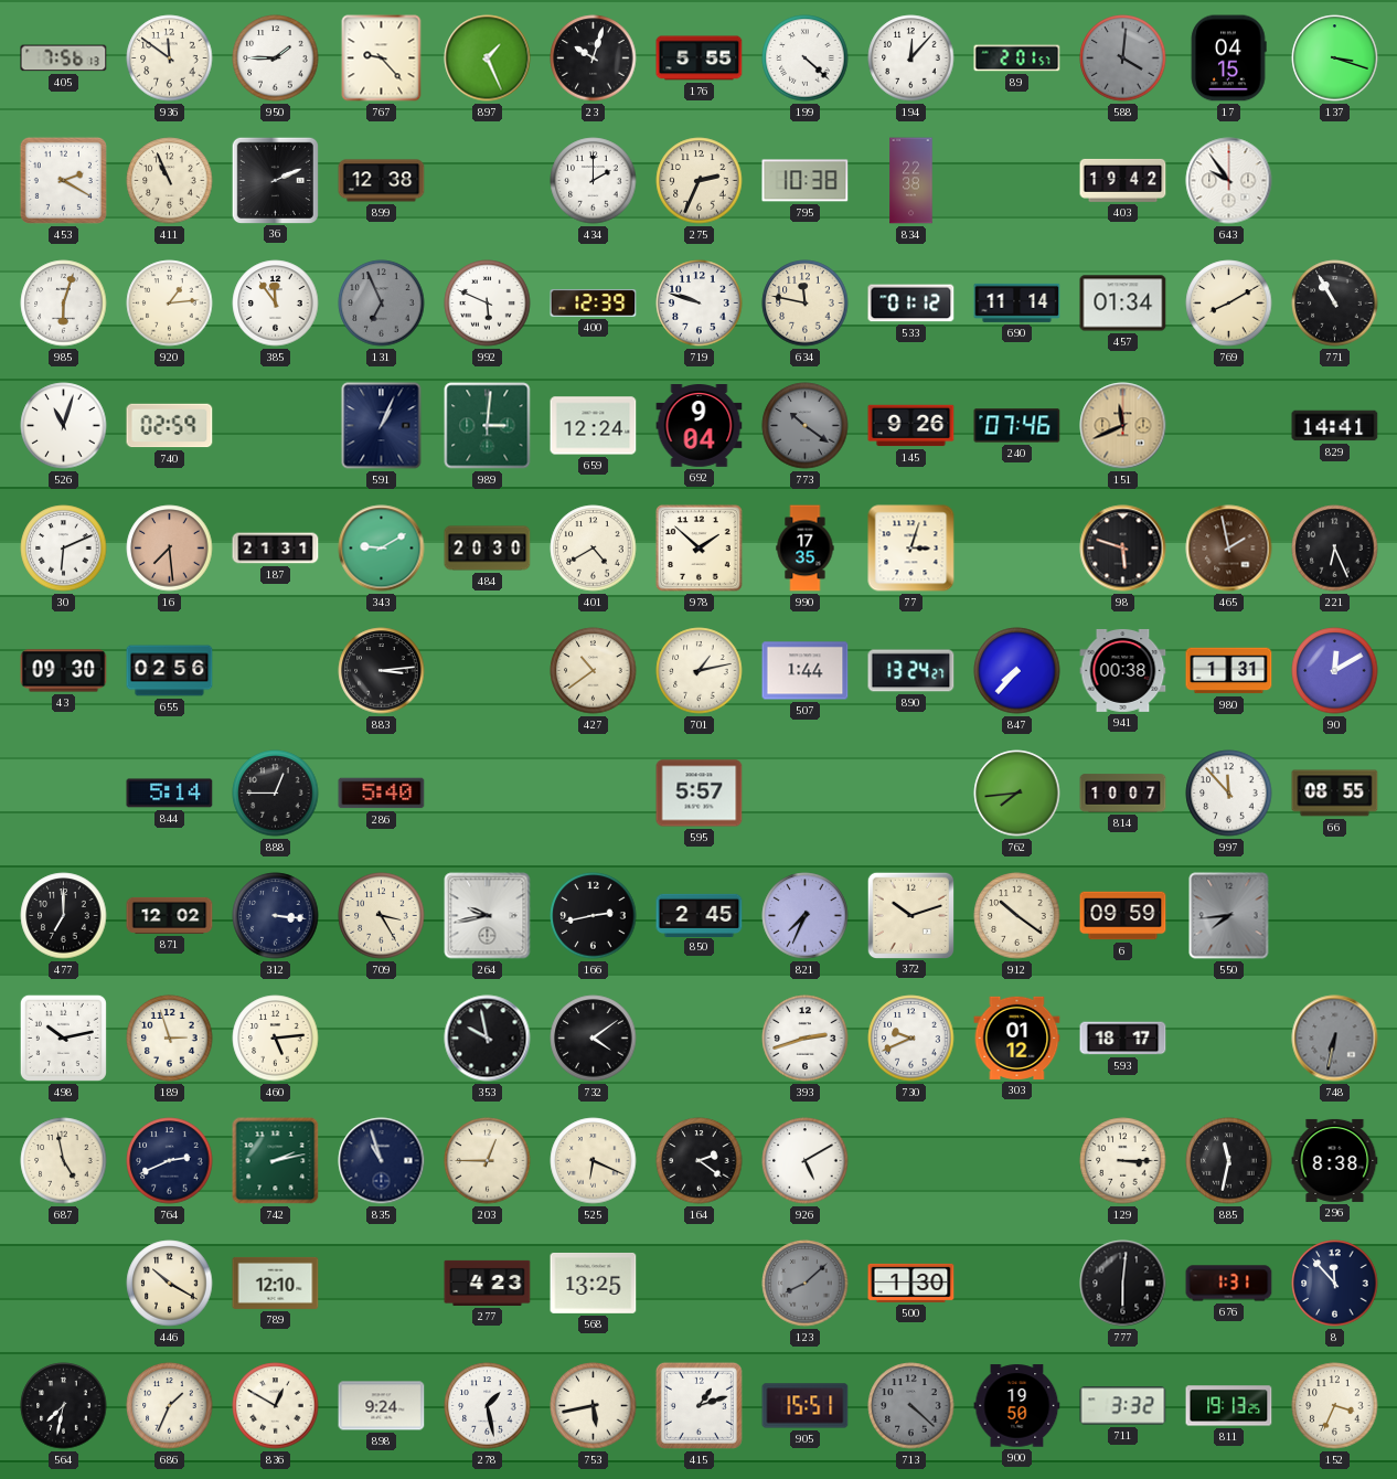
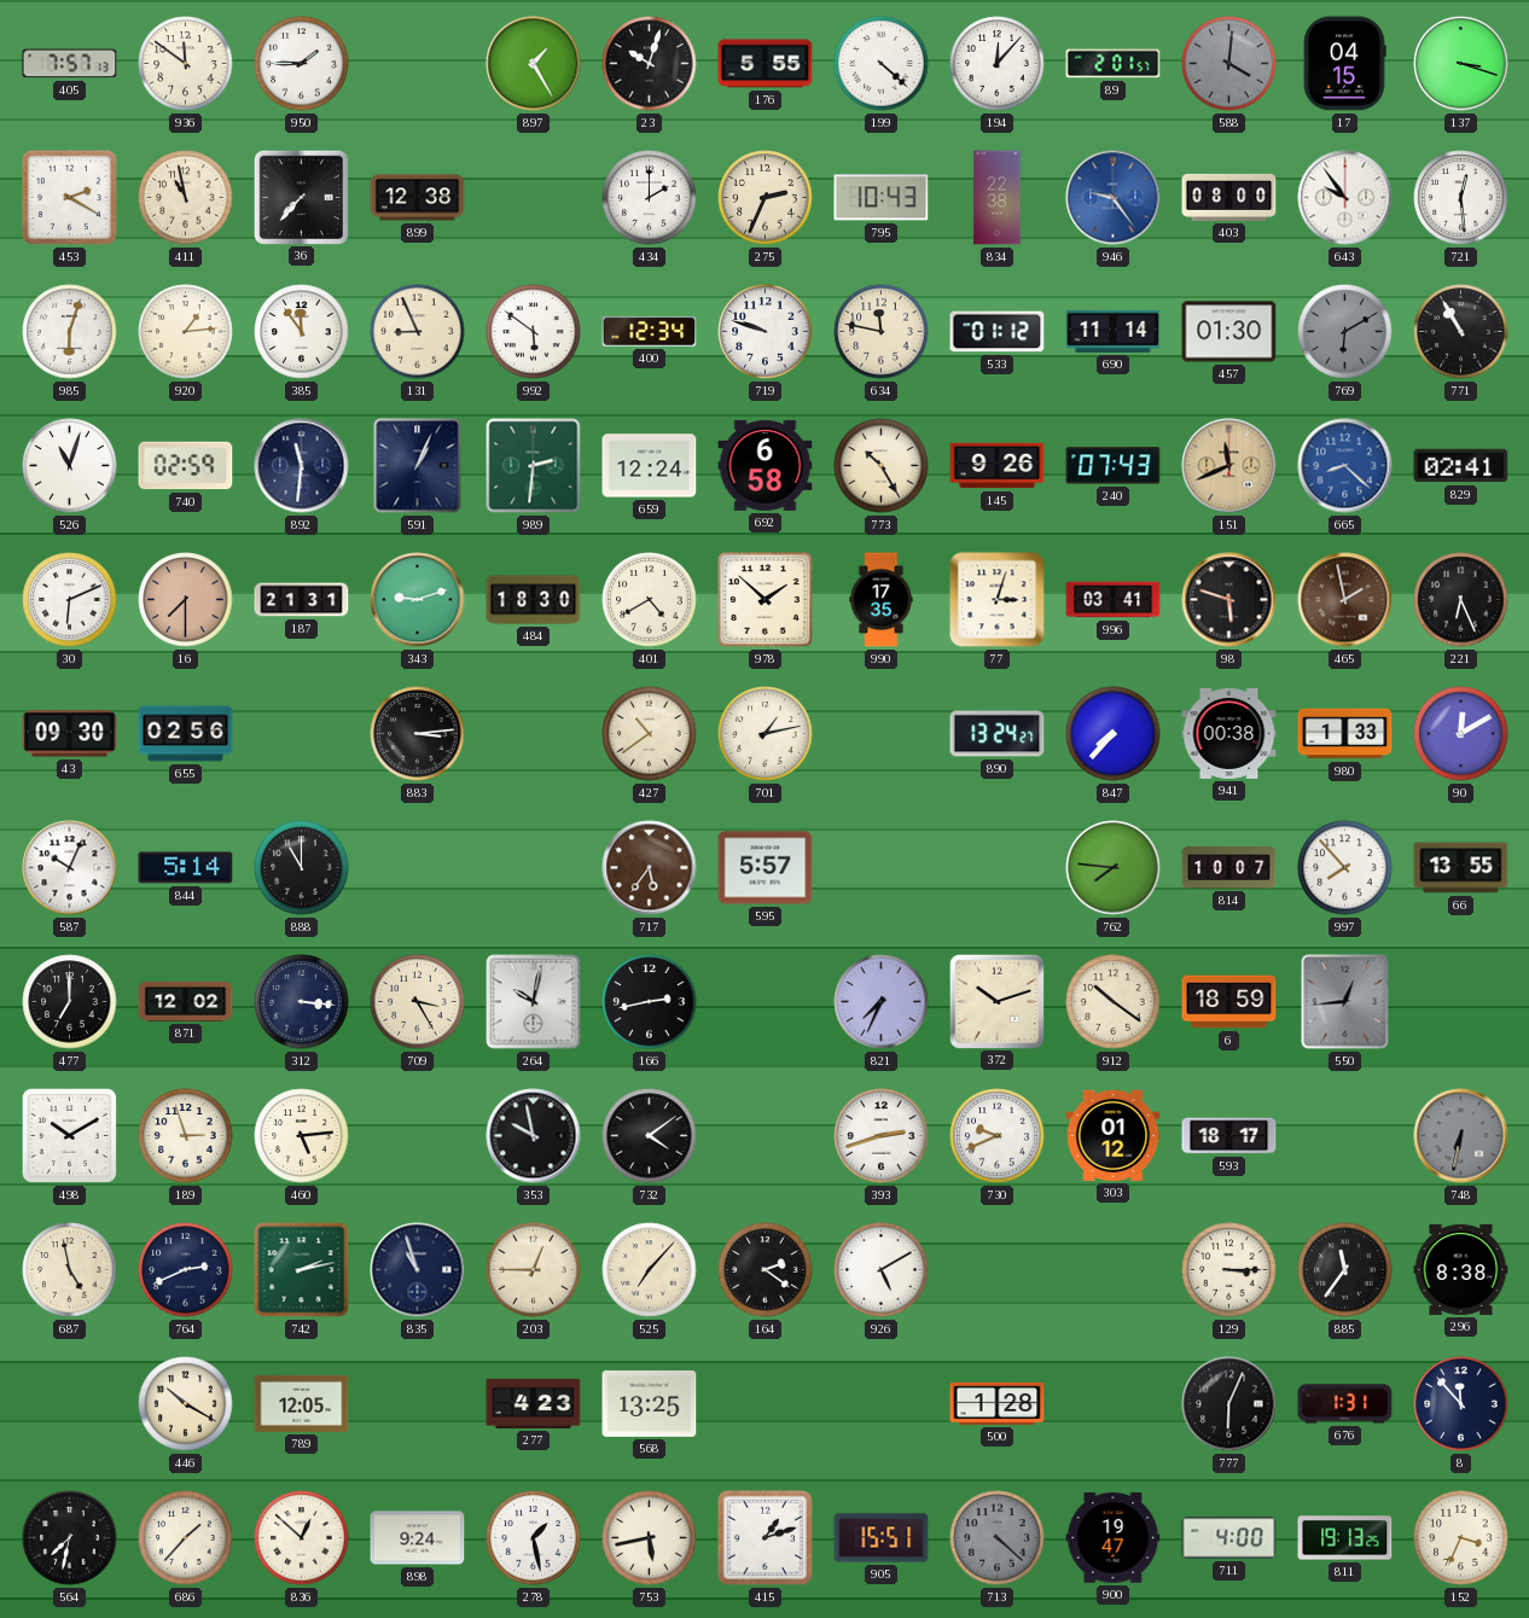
405: 7:56 -> 7:57
767: 9:23 -> none
897: 1:26 -> 1:25
411: 10:56 -> 10:58
36: 2:11 -> 7:37
795: 10:38 -> 10:43
946: none -> 9:24
403: 19:42 -> 08:00
721: none -> 12:29
131: 6:56 -> 8:56
131 dial: grey -> cream
992: 5:49 -> 5:51
400: 12:39 -> 12:34
457: 01:34 -> 01:30
769: 8:10 -> 6:10
769 dial: cream -> grey
892: none -> 11:31
989: 3:01 -> 2:31
692: 9:04 -> 6:58
773: 10:21 -> 10:25
773 dial: grey -> cream
240: 07:46 -> 07:43
665: none -> 8:22
829: 14:41 -> 02:41
16: 7:29 -> 7:30
343: 9:10 -> 9:12
484: 20:30 -> 18:30
996: none -> 03:41
507: 1:44 -> none
980: 1:31 -> 1:33
587: none -> 10:04
888: 12:45 -> 11:00
286: 5:40 -> none
717: none -> 5:36
762: 7:44 -> 7:46
997: 11:53 -> 7:53
66: 08:55 -> 13:55
264: 9:43 -> 10:02
850: 2:45 -> none
6: 09:59 -> 18:59
550: 7:44 -> 12:44
498: 10:13 -> 10:10
525: 6:19 -> 7:07
885: 11:32 -> 11:36
789: 12:10 -> 12:05
123: 8:08 -> none
500: 1:30 -> 1:28
777: 6:01 -> 6:04
686: 1:34 -> 1:37
836: 12:50 -> 12:52
900: 19:50 -> 19:47
711: 3:32 -> 4:00
